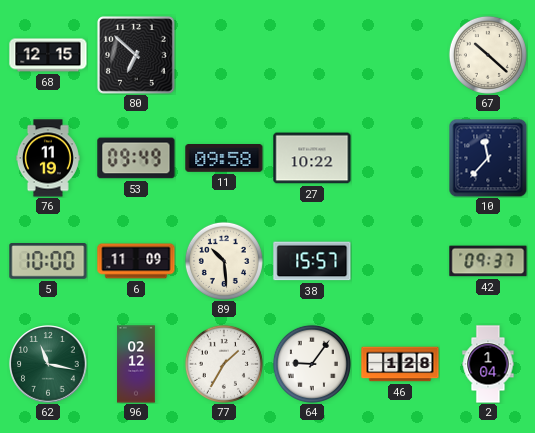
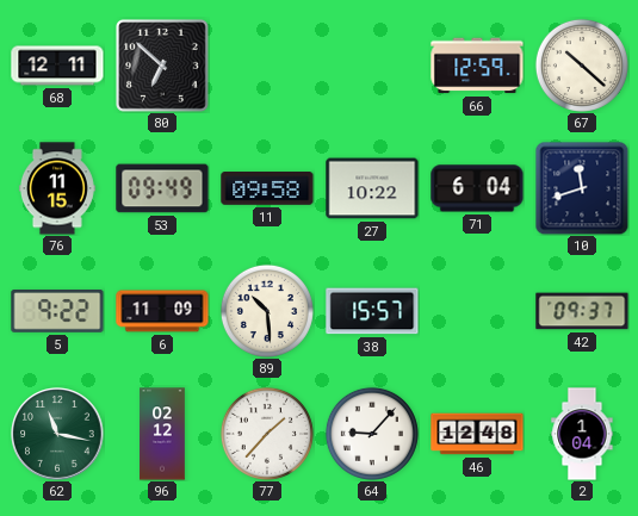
68: 12:15 -> 12:11
66: none -> 12:59
76: 11:19 -> 11:15
71: none -> 6:04
10: 11:37 -> 11:42
5: 10:00 -> 9:22
77: 1:35 -> 1:37
64: 9:06 -> 9:07
46: 1:28 -> 12:48
